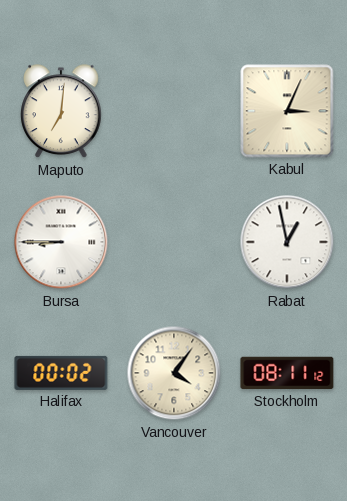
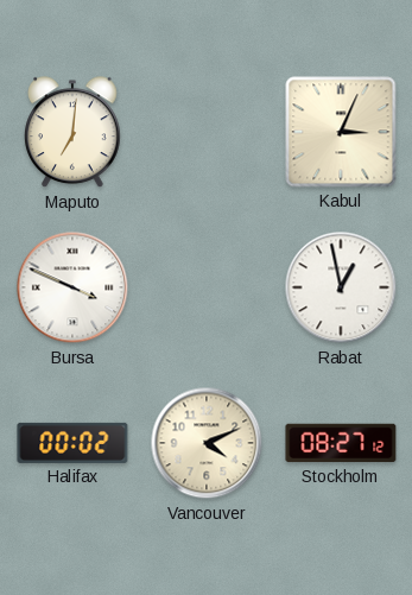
Bursa: 8:45 -> 3:49
Vancouver: 4:06 -> 4:11
Stockholm: 08:11 -> 08:27
